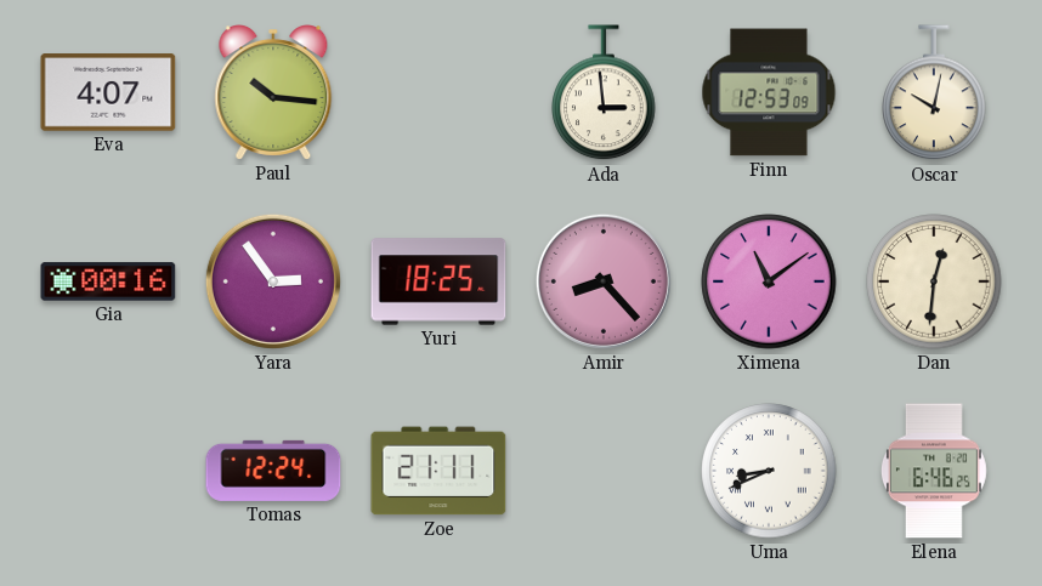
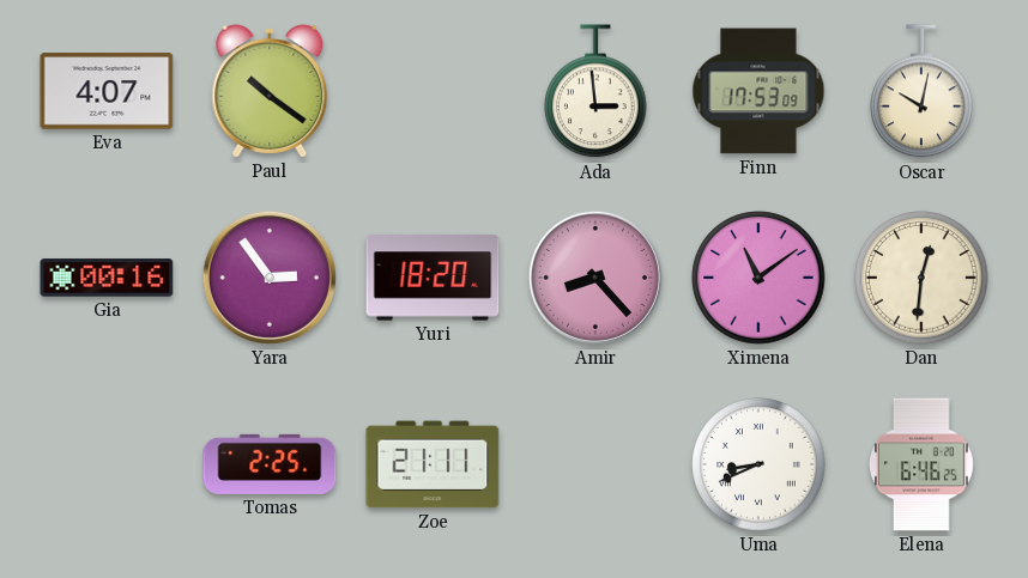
Paul: 10:16 -> 10:21
Finn: 12:53 -> 17:53
Yuri: 18:25 -> 18:20
Tomas: 12:24 -> 2:25
